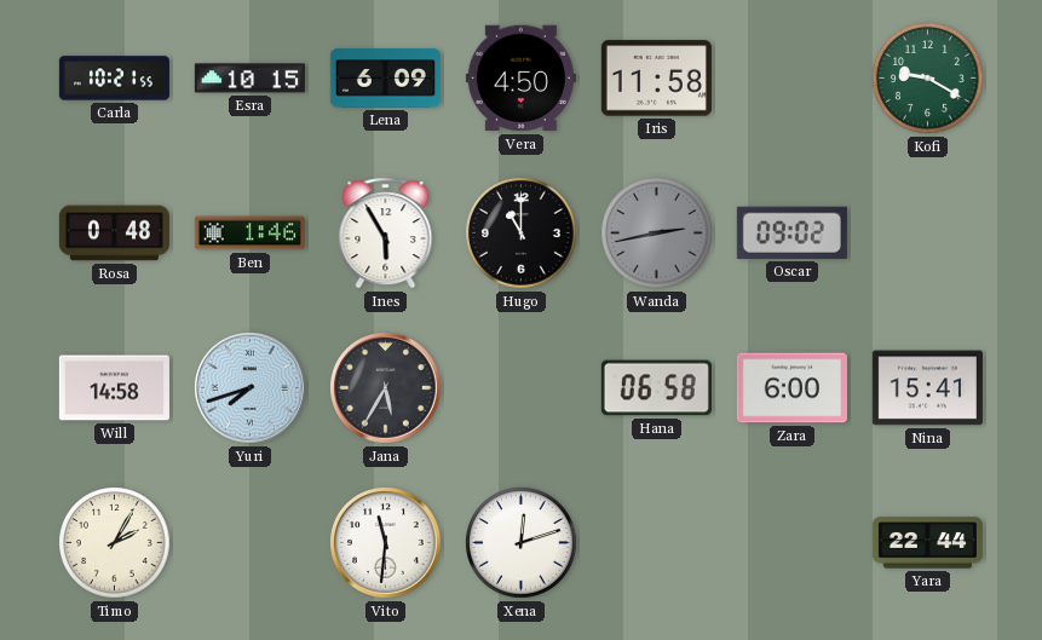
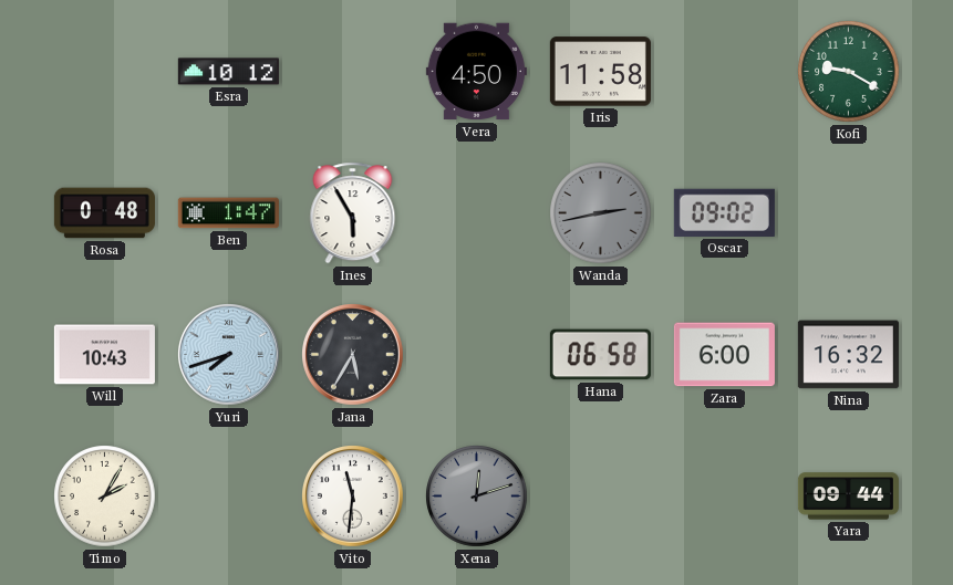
Carla: 10:21 -> none
Esra: 10:15 -> 10:12
Lena: 6:09 -> none
Ben: 1:46 -> 1:47
Hugo: 11:00 -> none
Will: 14:58 -> 10:43
Nina: 15:41 -> 16:32
Xena dial: white -> grey
Yara: 22:44 -> 09:44
